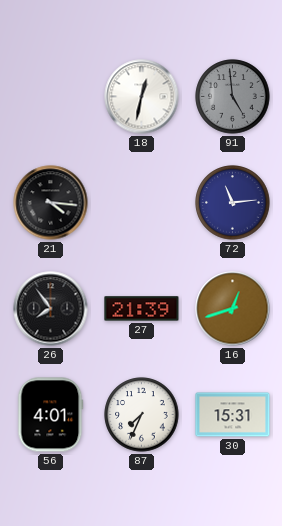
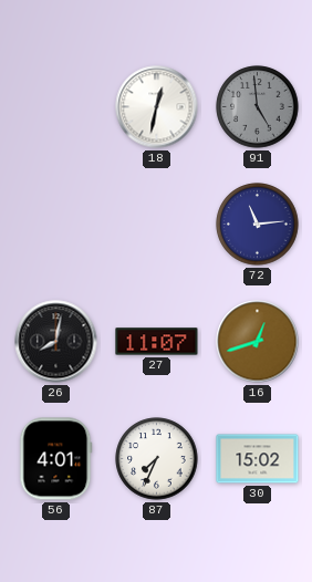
21: 4:16 -> none
26: 7:54 -> 8:02
27: 21:39 -> 11:07
30: 15:31 -> 15:02
